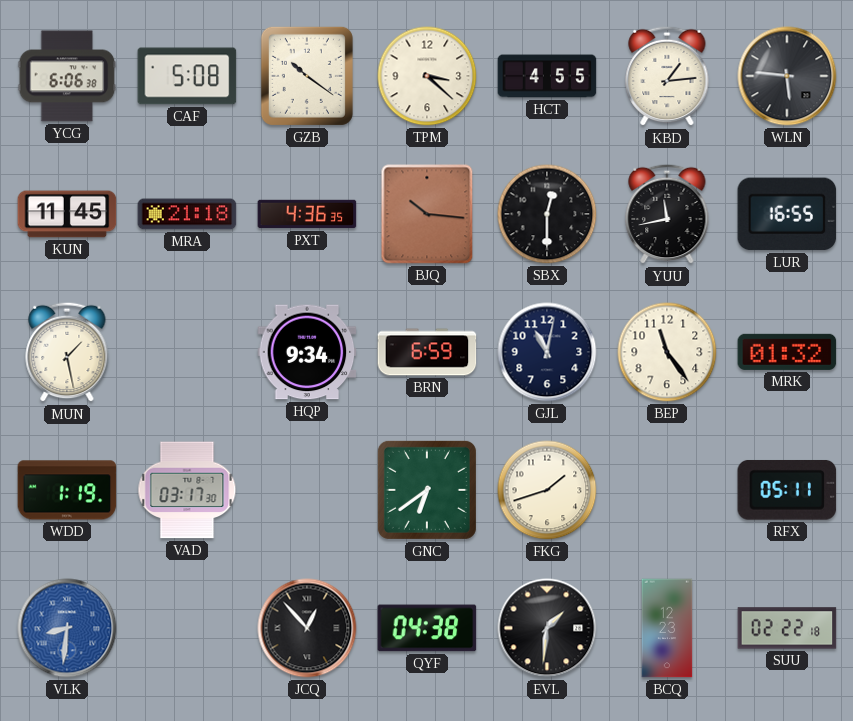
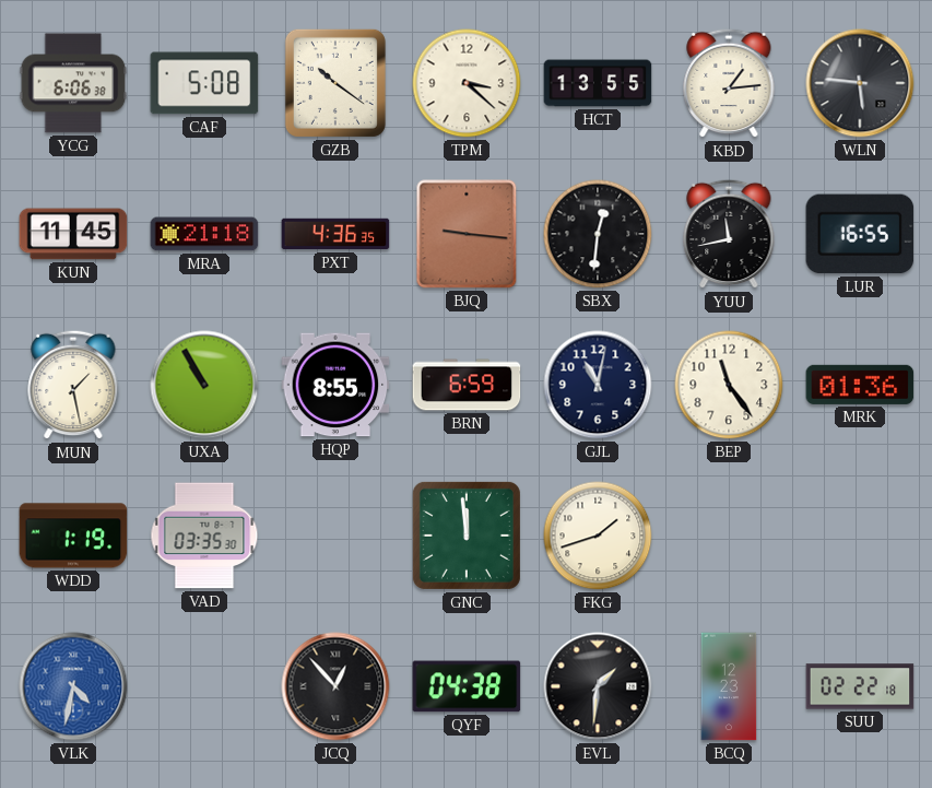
HCT: 4:55 -> 13:55
BJQ: 10:16 -> 9:16
SBX: 12:30 -> 12:31
UXA: none -> 10:55
HQP: 9:34 -> 8:55
MRK: 01:32 -> 01:36
VAD: 03:17 -> 03:35
GNC: 6:39 -> 11:59
RFX: 05:11 -> none
VLK: 8:31 -> 4:32
